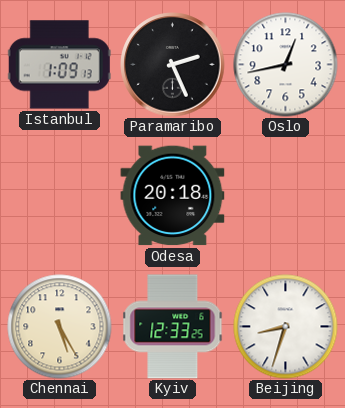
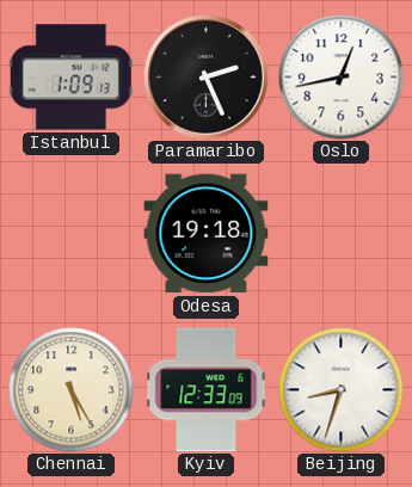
Odesa: 20:18 -> 19:18
Kyiv: 12:33:25 -> 12:33:09
